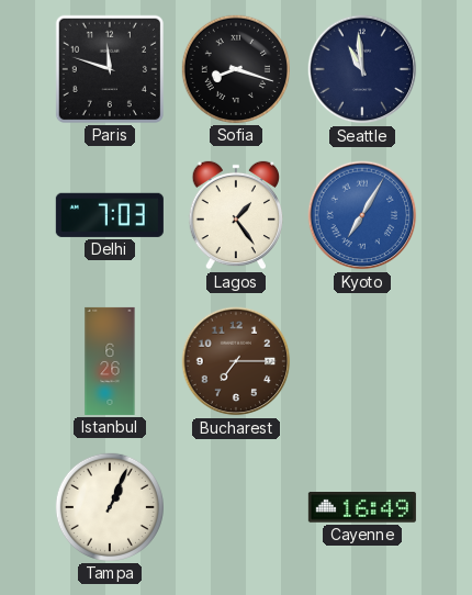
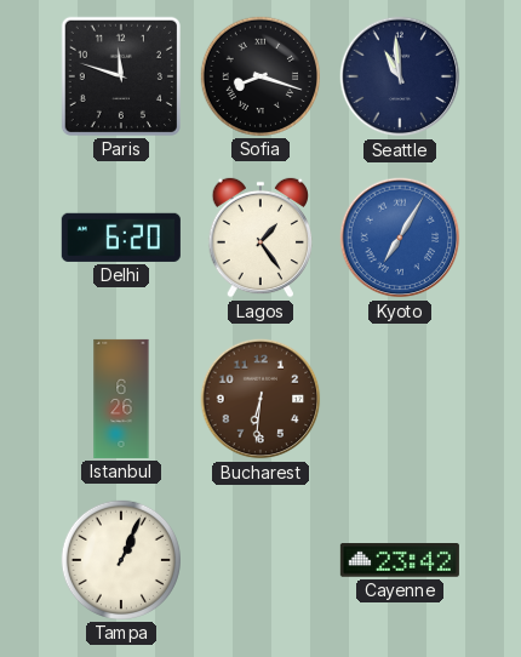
Delhi: 7:03 -> 6:20
Bucharest: 7:15 -> 6:31
Cayenne: 16:49 -> 23:42
